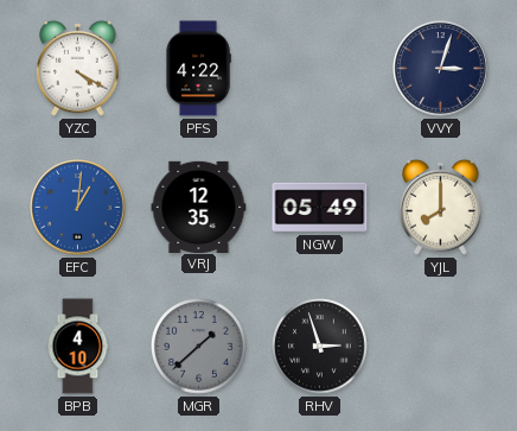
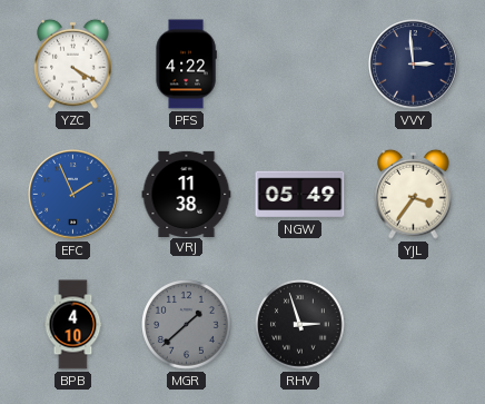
VVY: 3:03 -> 2:59
EFC: 1:01 -> 1:56
VRJ: 12:35 -> 11:38
YJL: 8:00 -> 3:36
